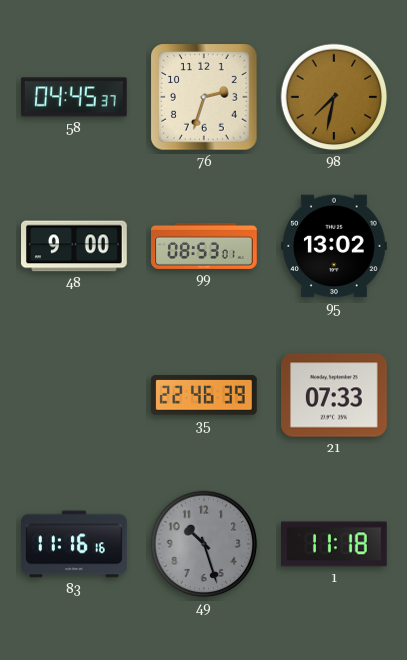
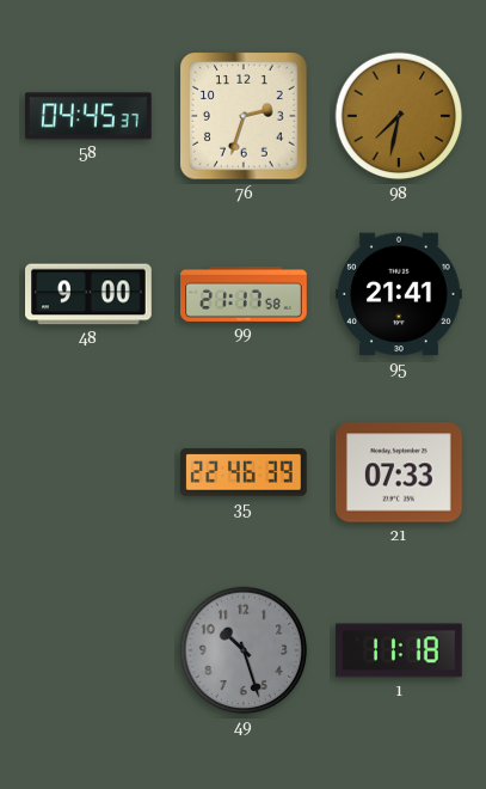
99: 08:53 -> 21:17
95: 13:02 -> 21:41
83: 11:16 -> none
